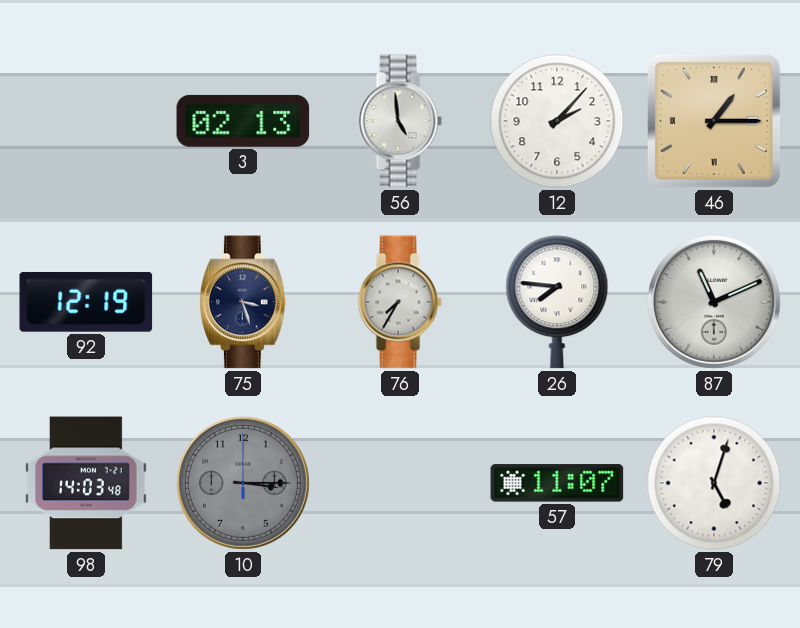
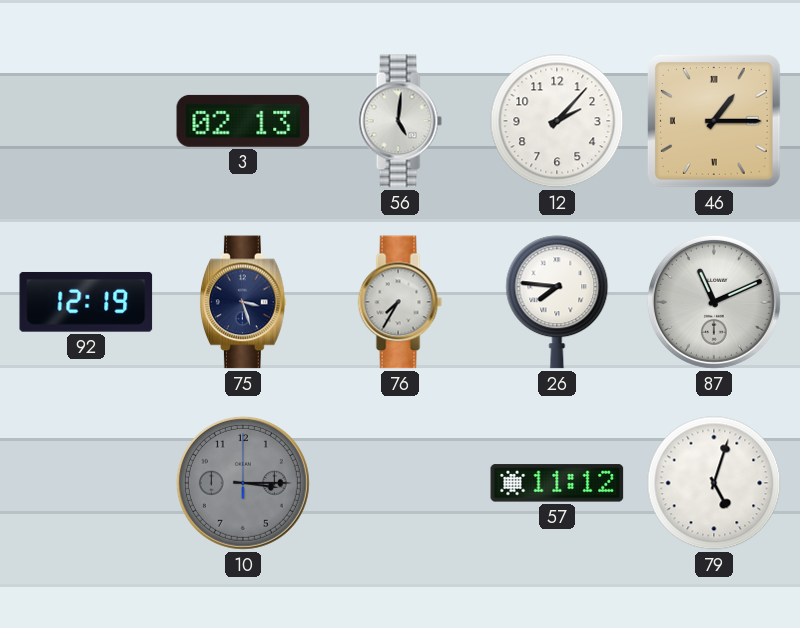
56: 4:59 -> 5:01
98: 14:03 -> none
57: 11:07 -> 11:12
